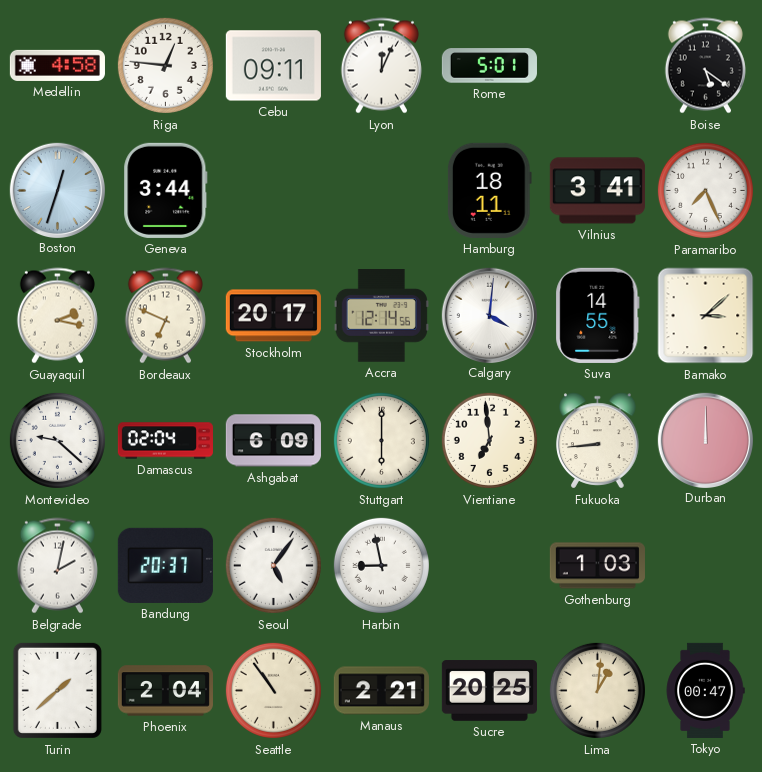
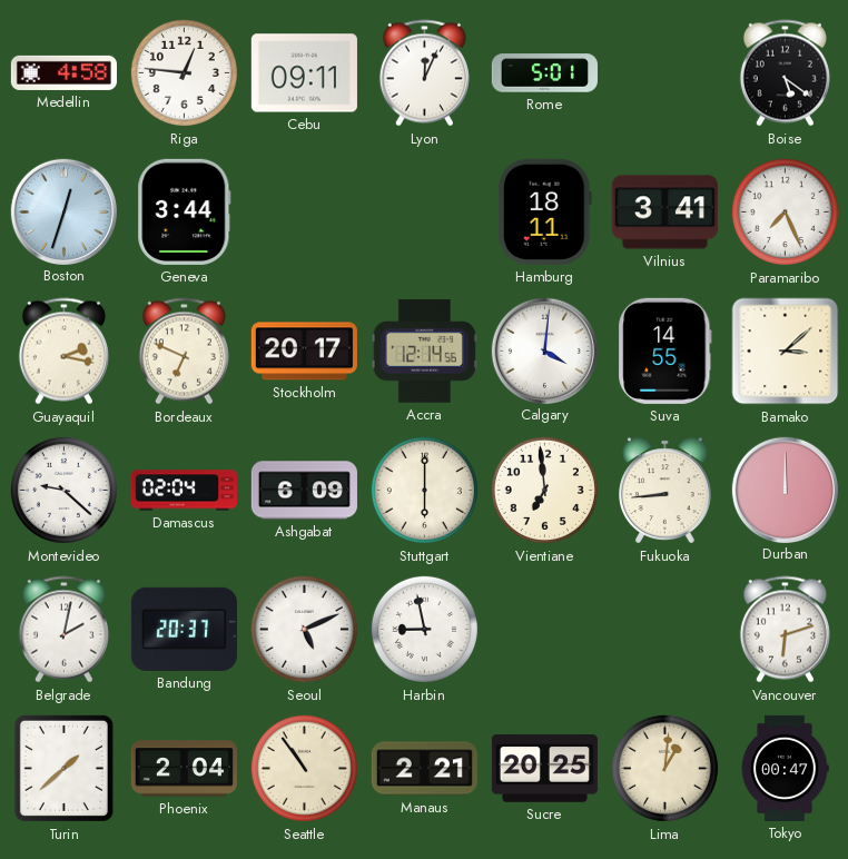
Seoul: 5:06 -> 5:11
Gothenburg: 1:03 -> none
Vancouver: none -> 6:12
